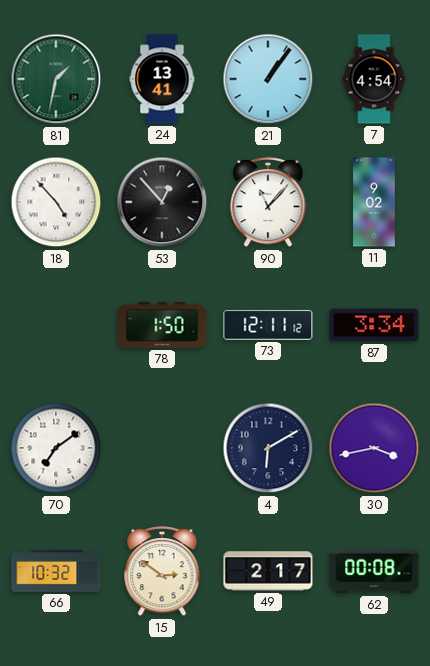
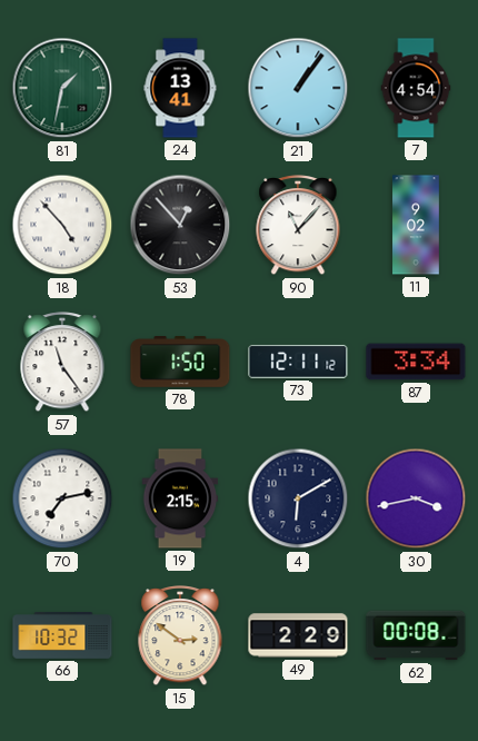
57: none -> 11:24
70: 7:09 -> 7:13
19: none -> 2:15
49: 2:17 -> 2:29
